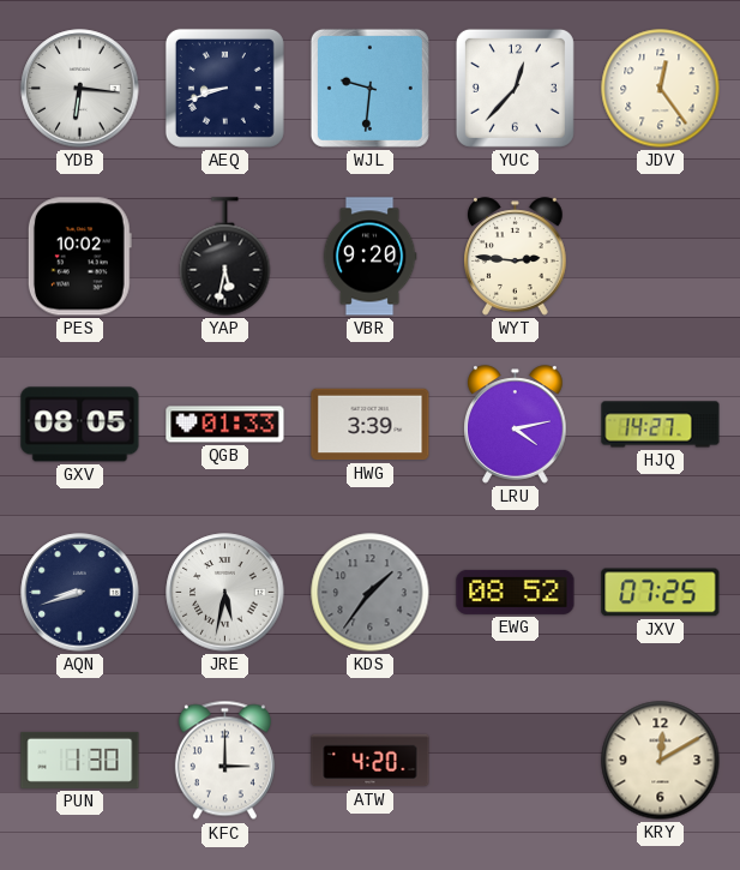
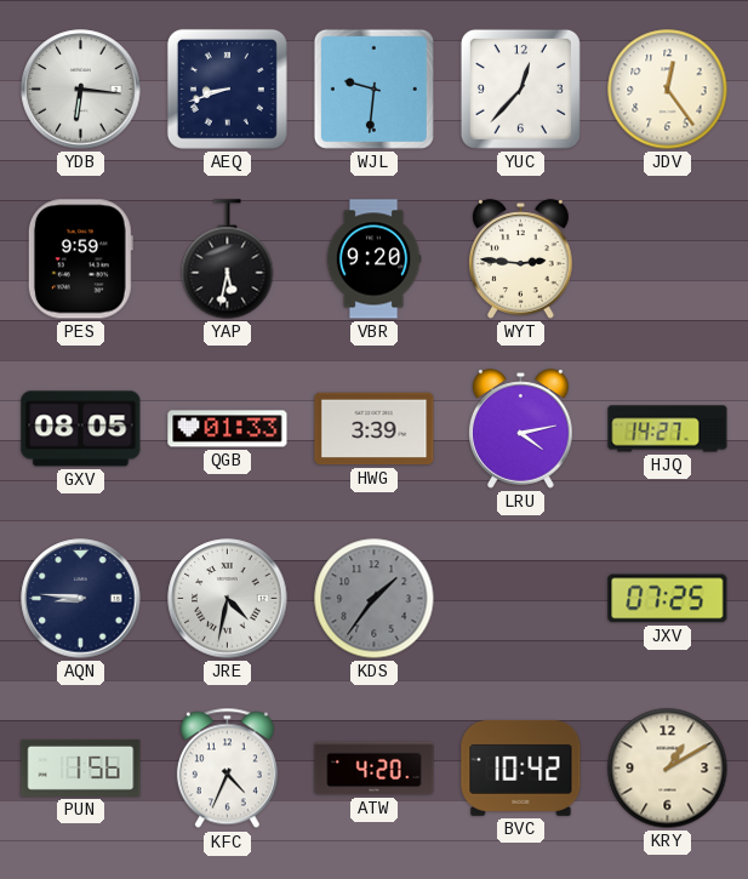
PES: 10:02 -> 9:59
AQN: 8:42 -> 8:46
JRE: 5:32 -> 4:32
EWG: 08:52 -> none
PUN: 1:30 -> 1:56
KFC: 3:00 -> 4:34
BVC: none -> 10:42
KRY: 12:10 -> 1:10
